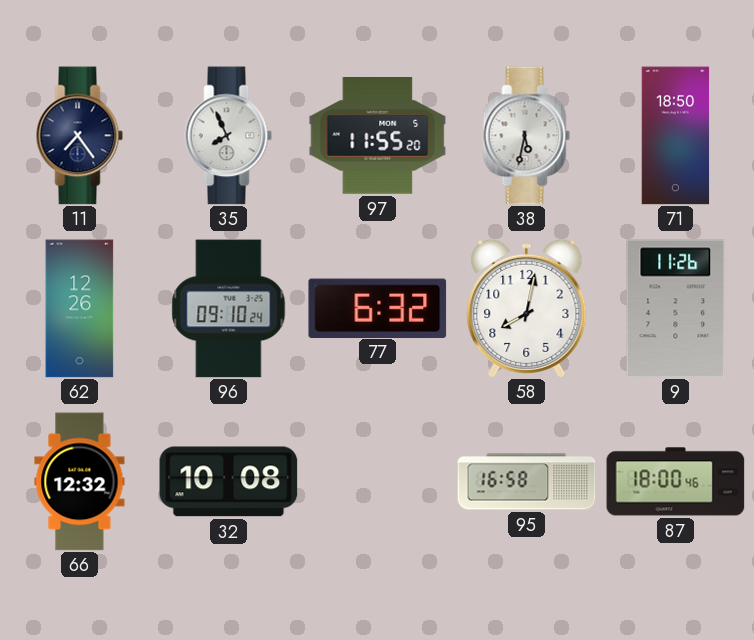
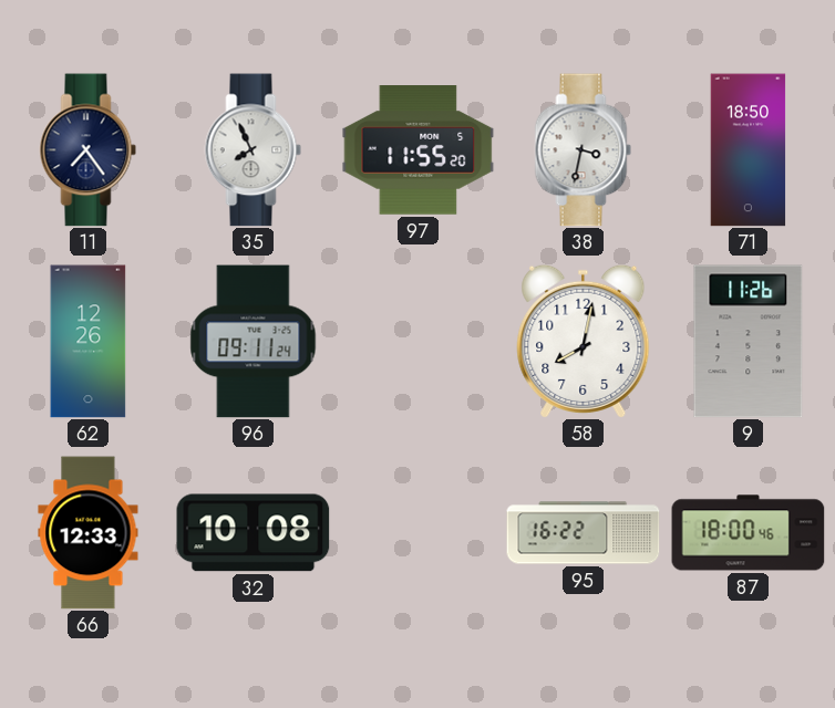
38: 5:32 -> 3:32
96: 09:10 -> 09:11
77: 6:32 -> none
66: 12:32 -> 12:33
95: 16:58 -> 16:22
